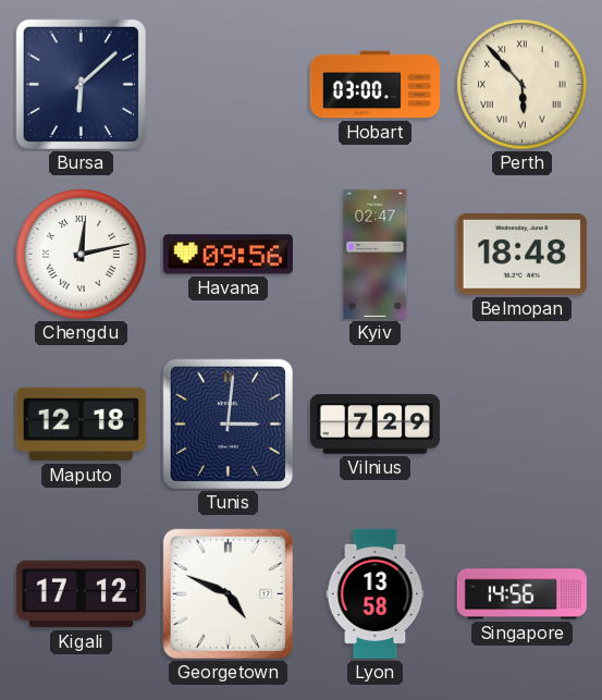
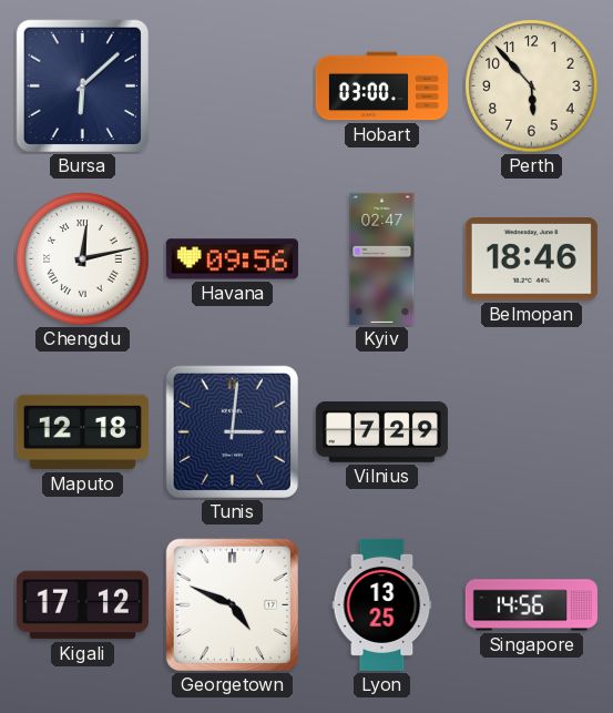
Perth numerals: Roman -> Arabic
Belmopan: 18:48 -> 18:46
Lyon: 13:58 -> 13:25
